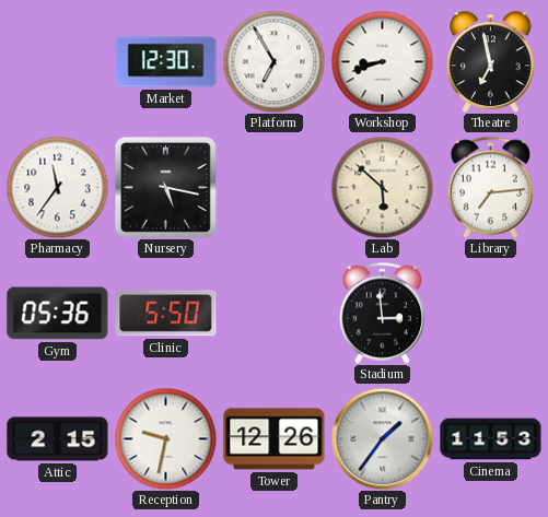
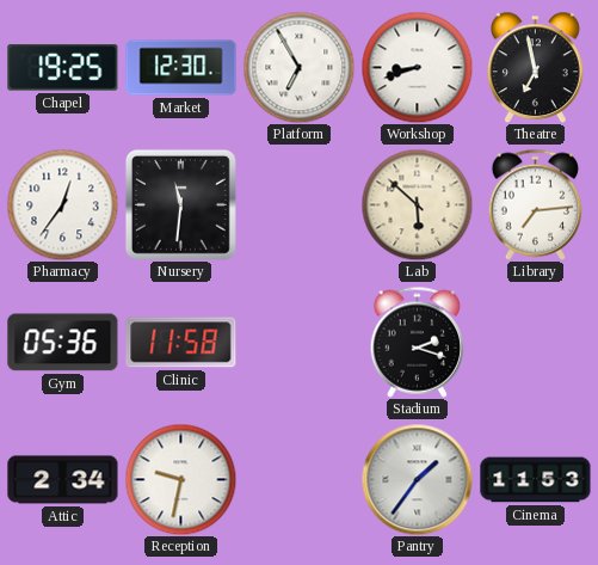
Chapel: none -> 19:25
Pharmacy: 11:36 -> 12:36
Nursery: 5:17 -> 11:31
Clinic: 5:50 -> 11:58
Stadium: 2:59 -> 2:18
Attic: 2:15 -> 2:34
Tower: 12:26 -> none
